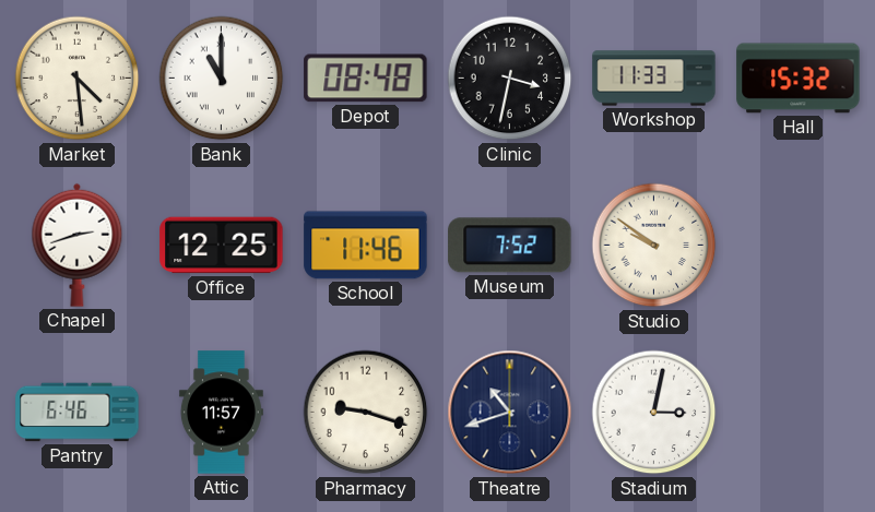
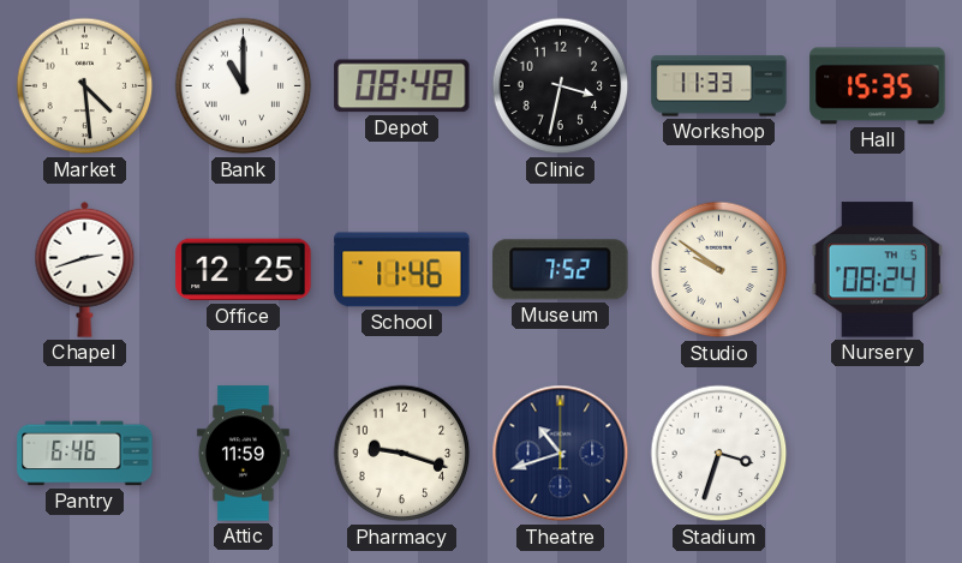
Hall: 15:32 -> 15:35
Nursery: none -> 08:24
Attic: 11:57 -> 11:59
Stadium: 3:02 -> 3:33
